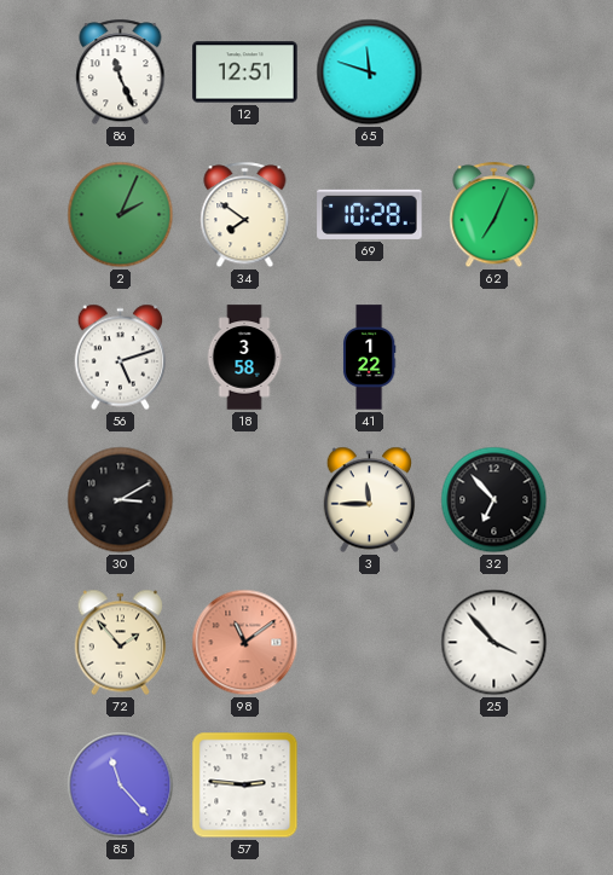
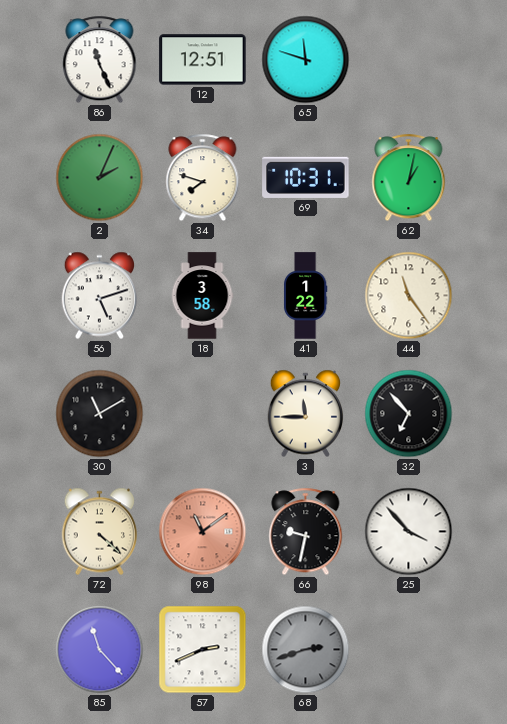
34: 7:51 -> 7:48
69: 10:28 -> 10:31
62: 7:04 -> 1:02
44: none -> 11:24
30: 3:10 -> 11:10
72: 1:53 -> 4:22
66: none -> 9:32
57: 2:46 -> 2:41
68: none -> 2:42
